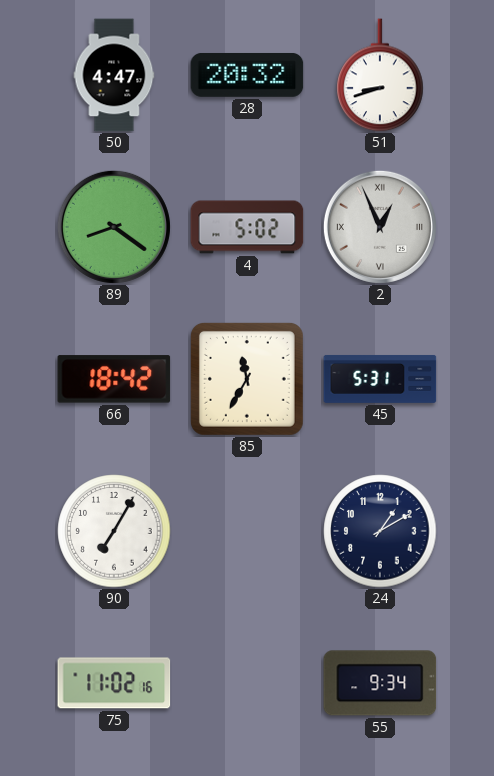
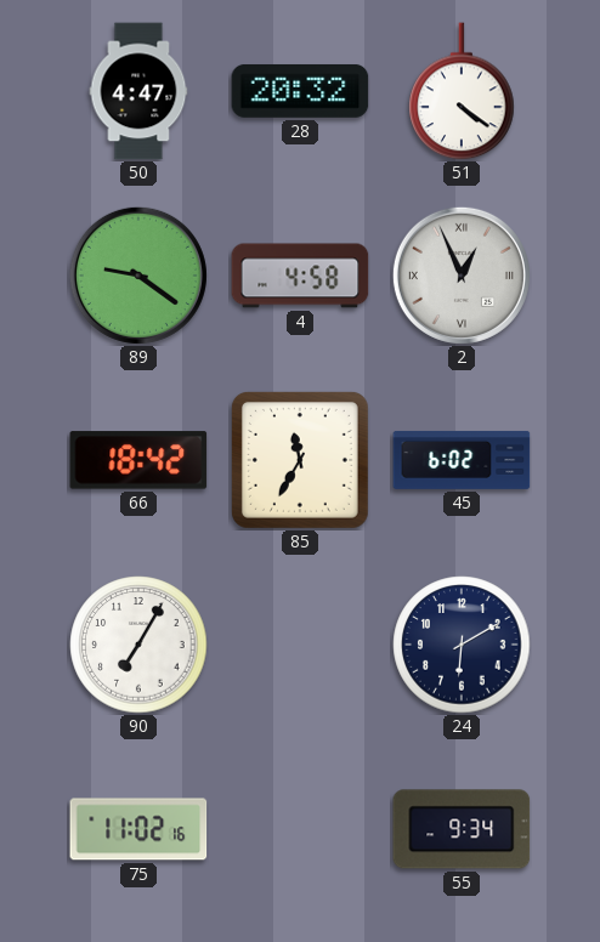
51: 8:42 -> 4:21
89: 8:21 -> 9:21
4: 5:02 -> 4:58
45: 5:31 -> 6:02
24: 1:10 -> 6:10
